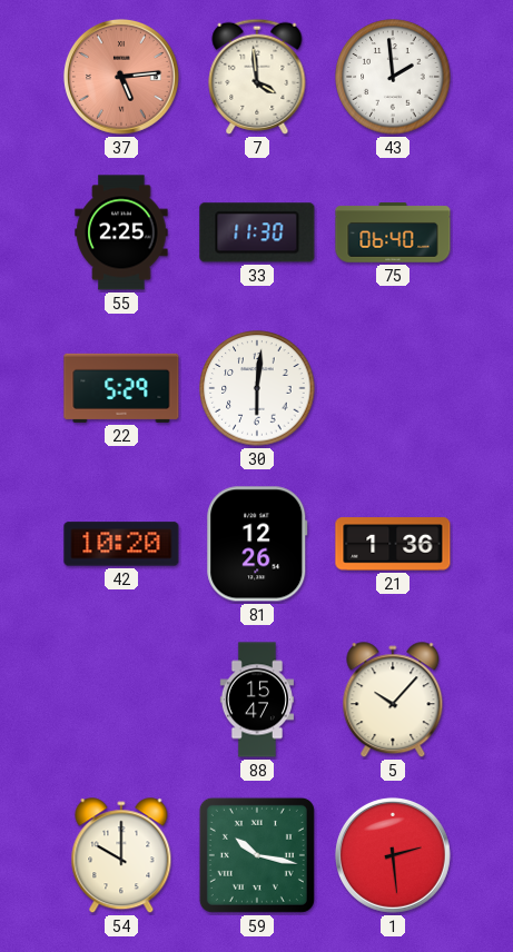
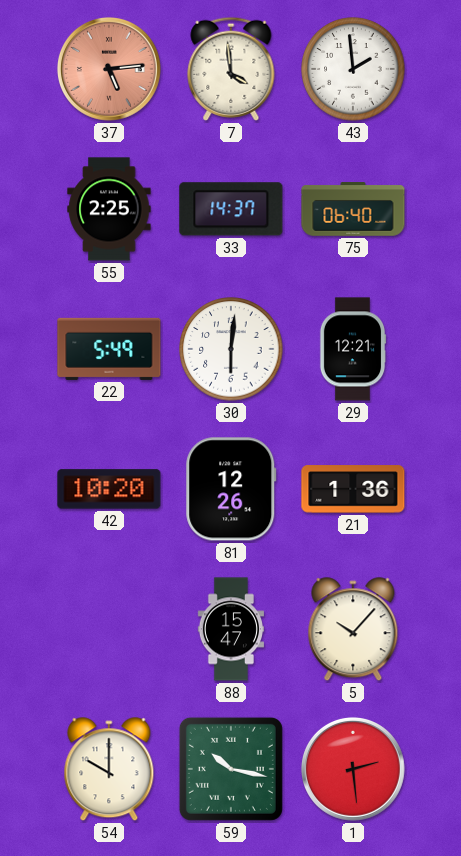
33: 11:30 -> 14:37
22: 5:29 -> 5:49
29: none -> 12:21
